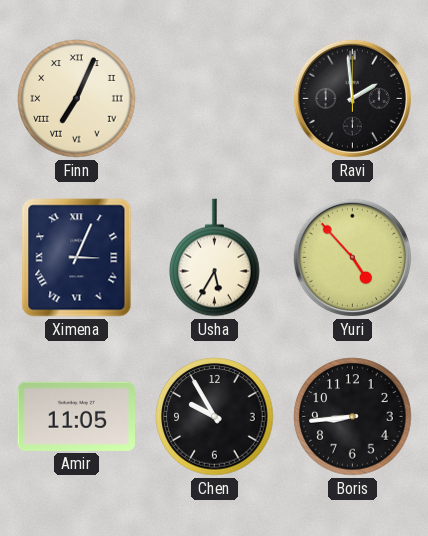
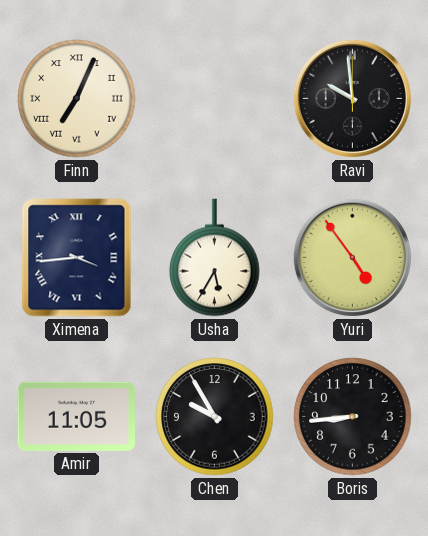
Ravi: 1:59 -> 9:59
Ximena: 3:04 -> 3:44
Yuri: 4:53 -> 4:54
